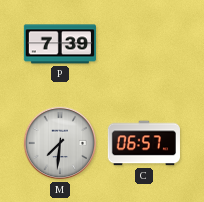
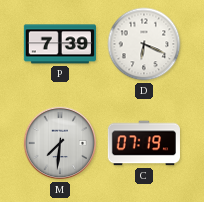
D: none -> 6:19
C: 06:57 -> 07:19
